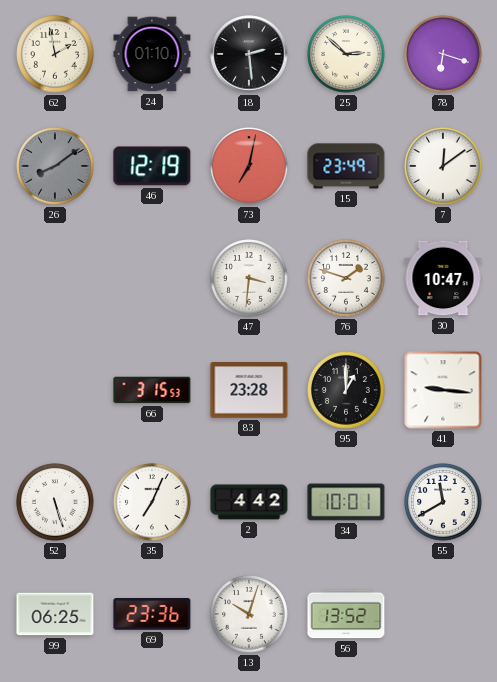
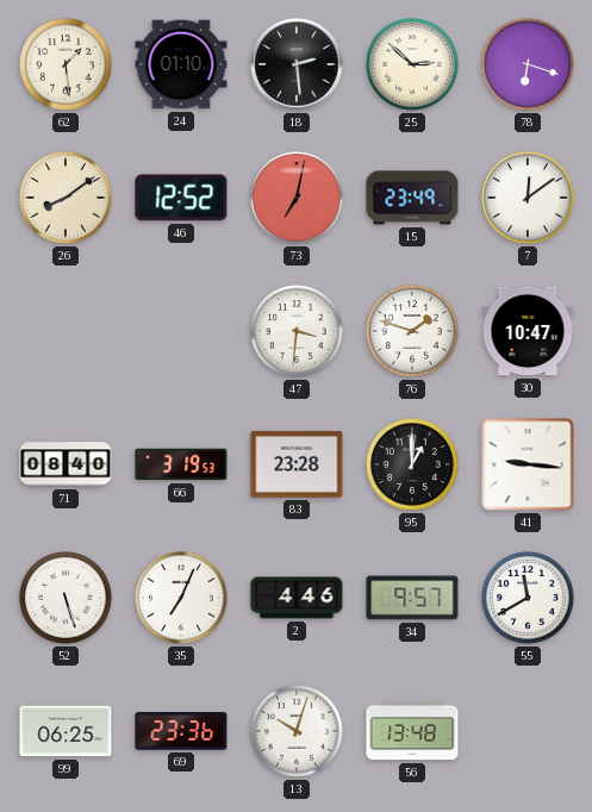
62: 1:58 -> 1:29
26 dial: grey -> cream
46: 12:19 -> 12:52
71: none -> 08:40
66: 3:15 -> 3:19
2: 4:42 -> 4:46
34: 10:01 -> 9:57
56: 13:52 -> 13:48
